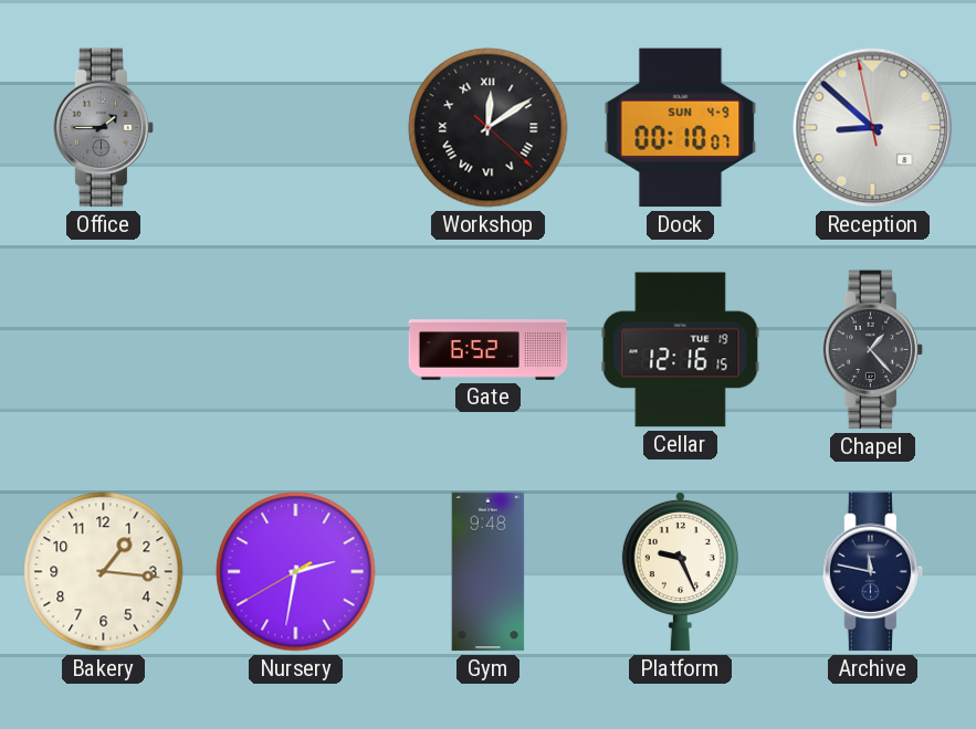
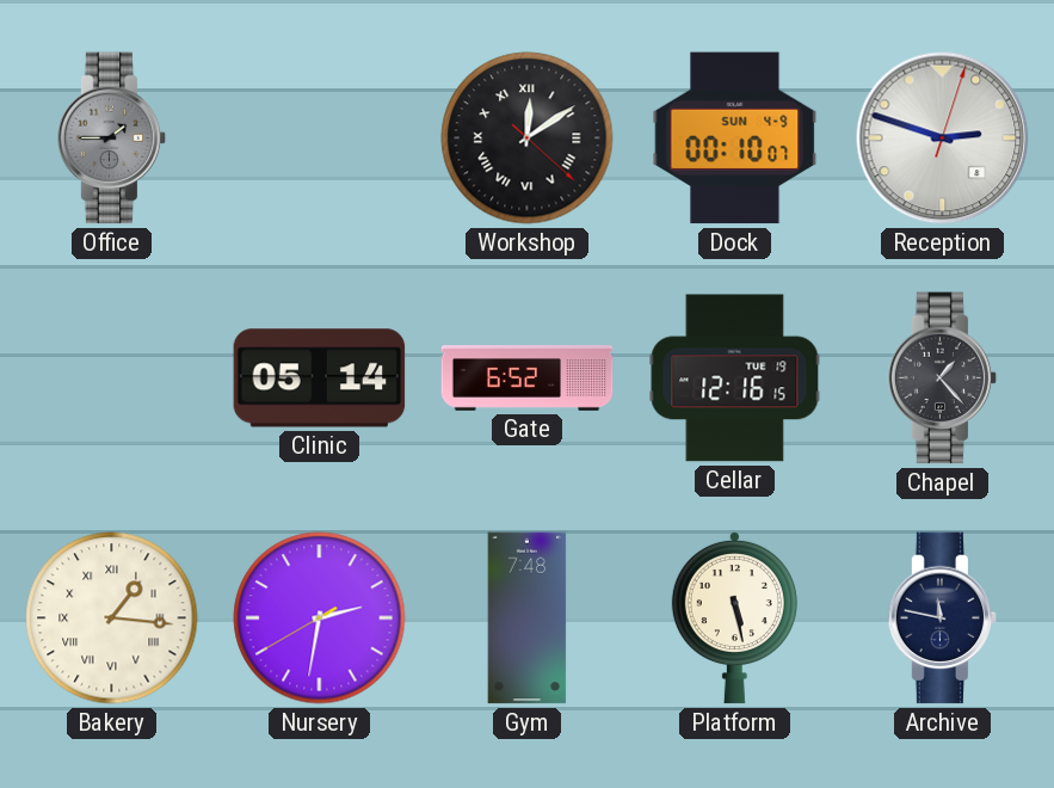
Reception: 8:51 -> 2:48
Clinic: none -> 05:14
Bakery numerals: Arabic -> Roman
Gym: 9:48 -> 7:48
Platform: 9:26 -> 5:28
